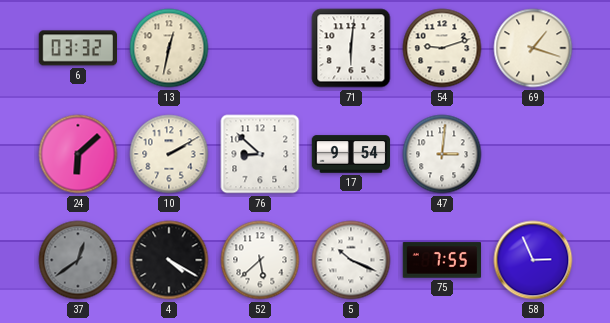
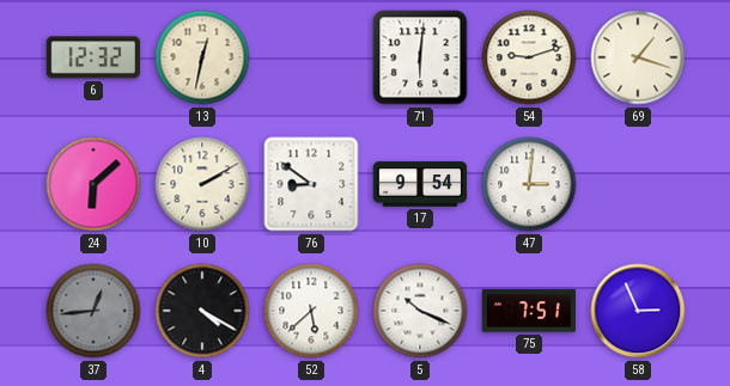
6: 03:32 -> 12:32
76: 8:52 -> 8:51
37: 12:39 -> 12:44
75: 7:55 -> 7:51
